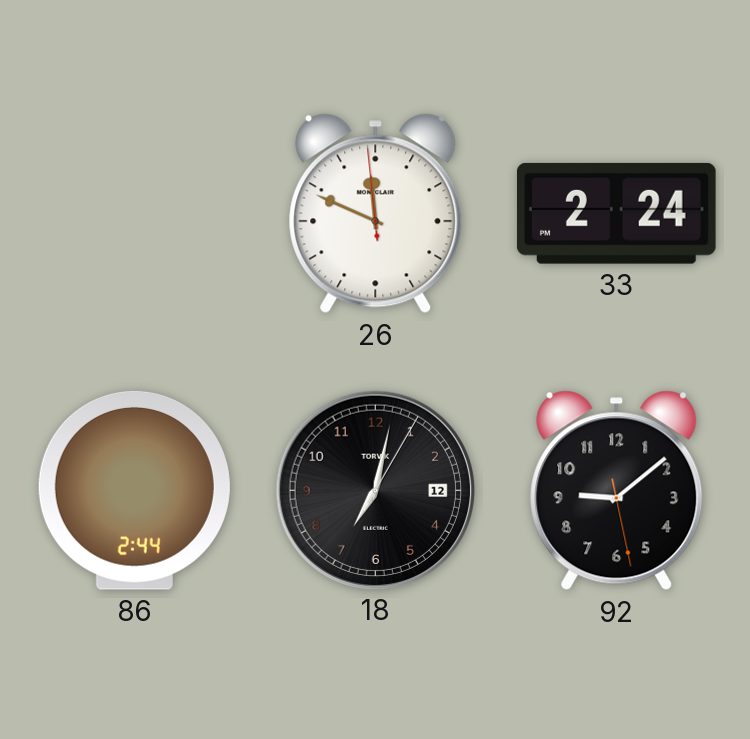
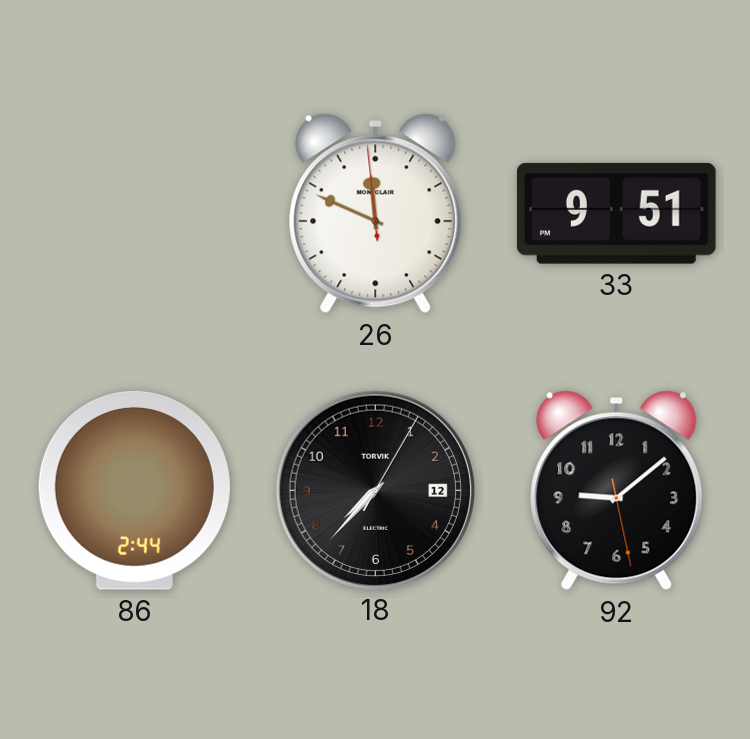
33: 2:24 -> 9:51
18: 7:02 -> 7:37
